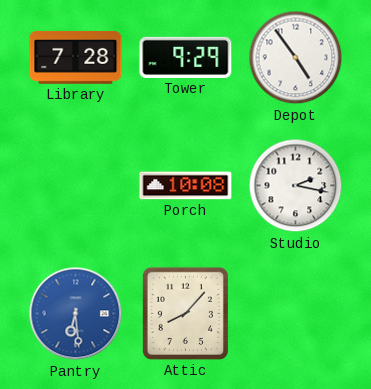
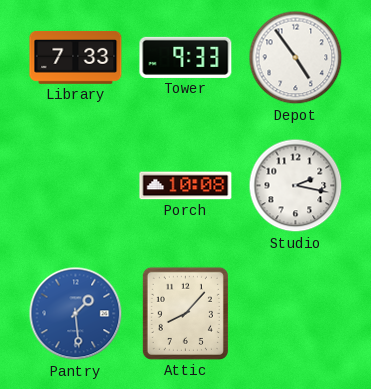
Library: 7:28 -> 7:33
Tower: 9:29 -> 9:33
Pantry: 6:29 -> 1:29
